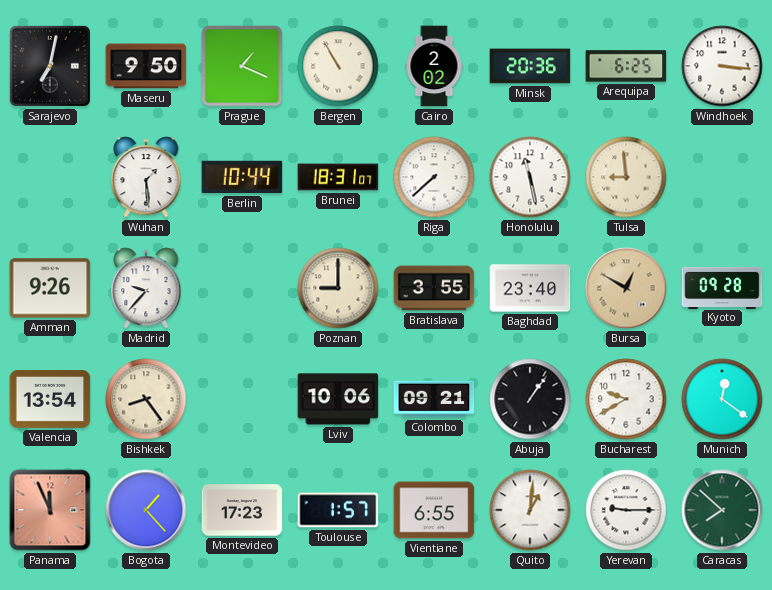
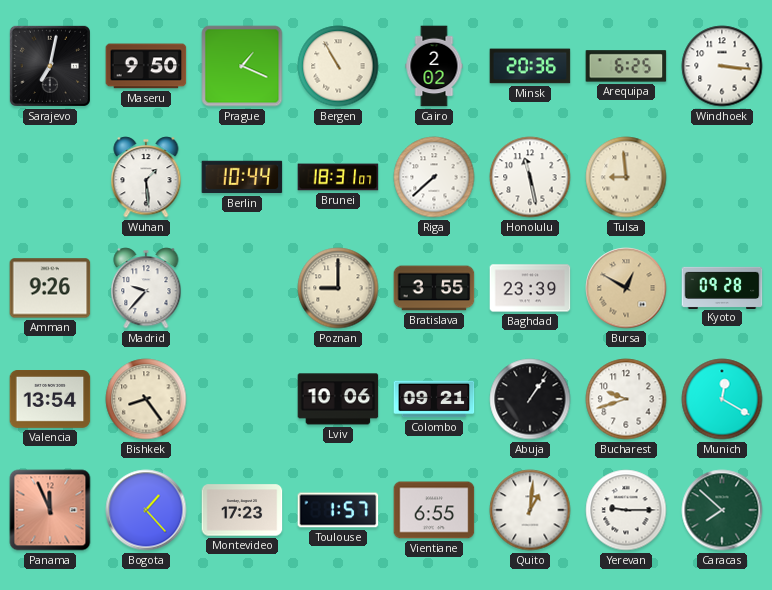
Baghdad: 23:40 -> 23:39
Bucharest: 9:40 -> 9:42
Munich: 12:21 -> 12:20
